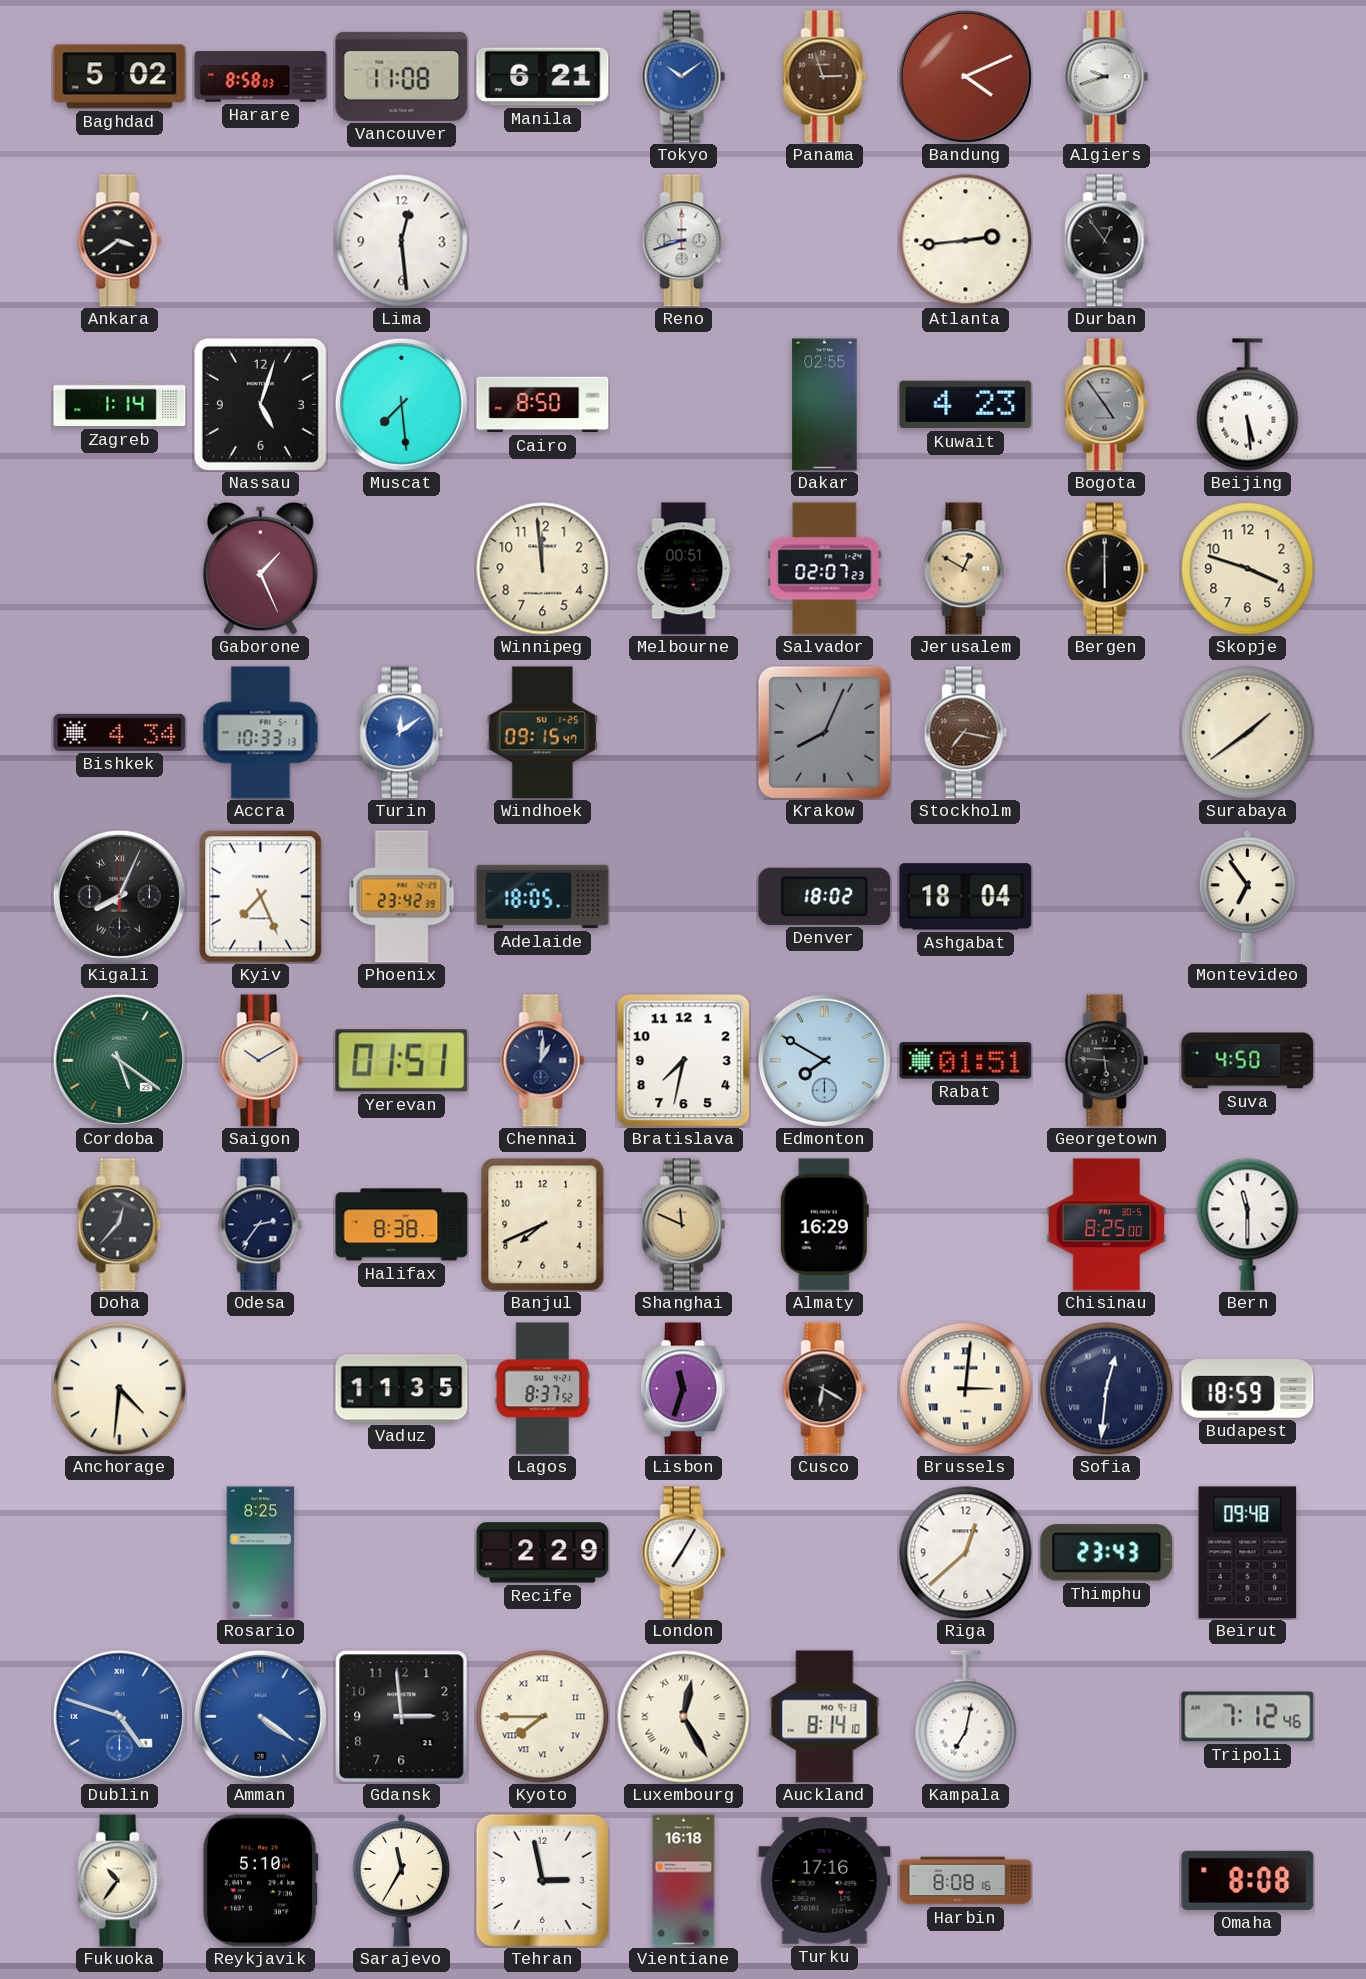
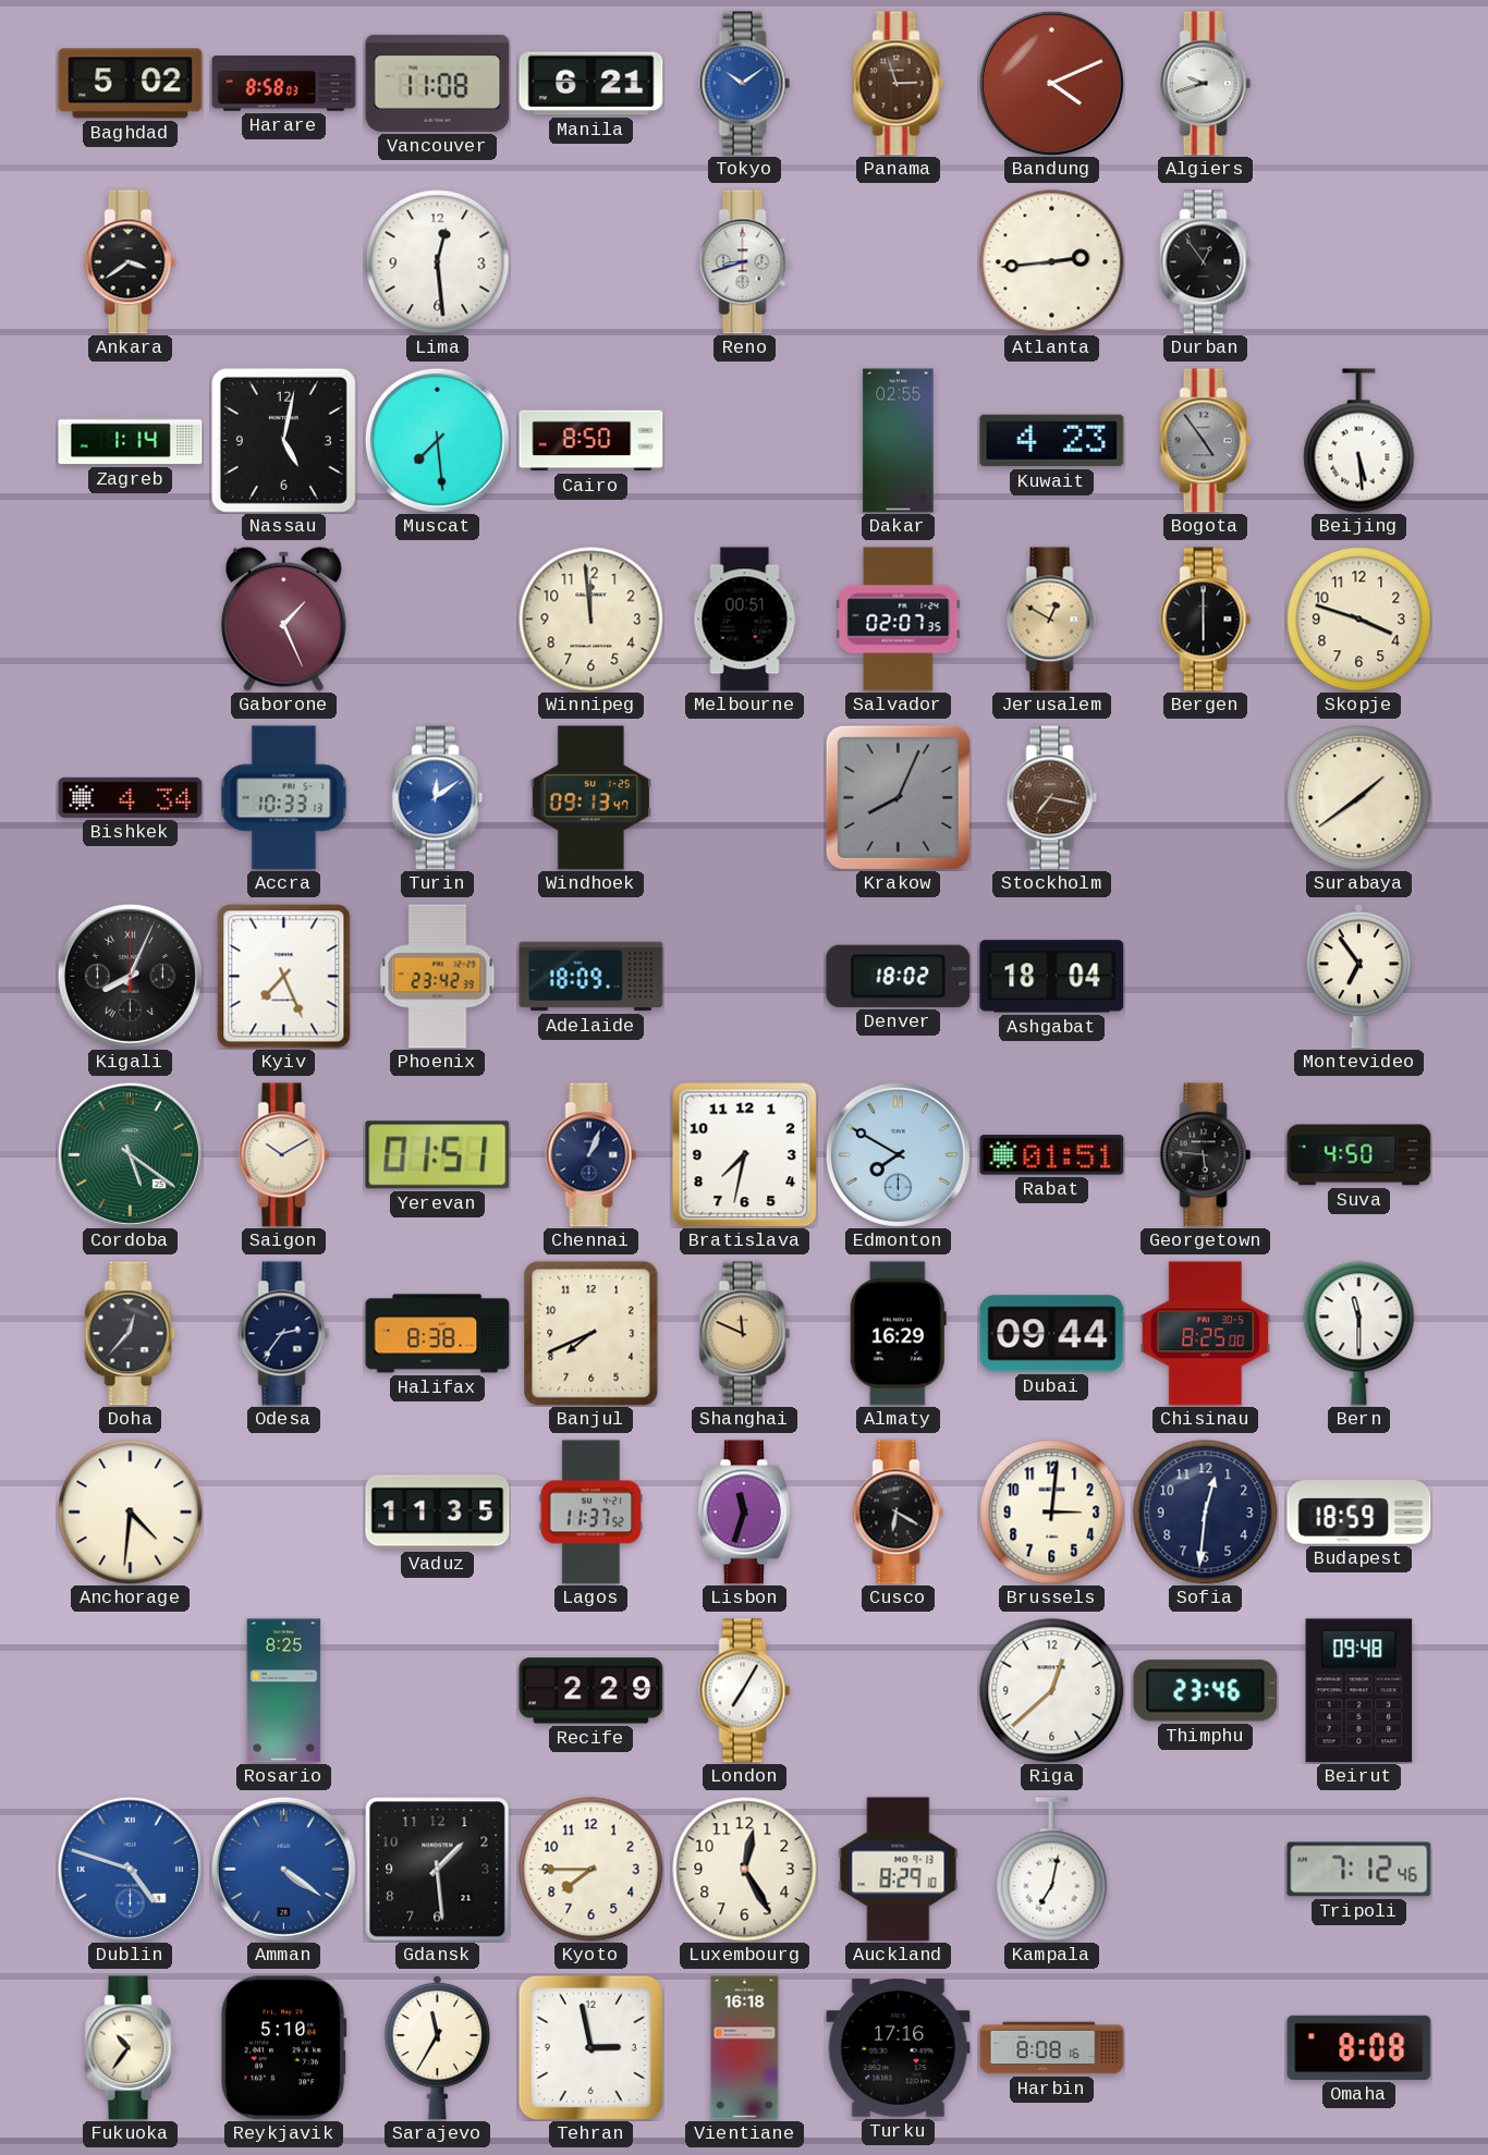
Nassau: 5:03 -> 5:02
Salvador: 02:07:23 -> 02:07:35
Windhoek: 09:15 -> 09:13
Adelaide: 18:05 -> 18:09
Chennai: 1:01 -> 1:04
Dubai: none -> 09:44
Lagos: 8:37 -> 11:37
Brussels numerals: Roman -> Arabic
Sofia numerals: Roman -> Arabic
Thimphu: 23:43 -> 23:46
Gdansk: 2:59 -> 1:29
Kyoto numerals: Roman -> Arabic
Luxembourg numerals: Roman -> Arabic
Auckland: 8:14 -> 8:29
